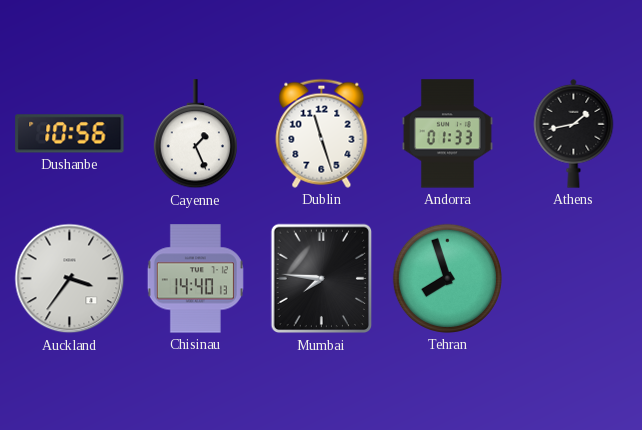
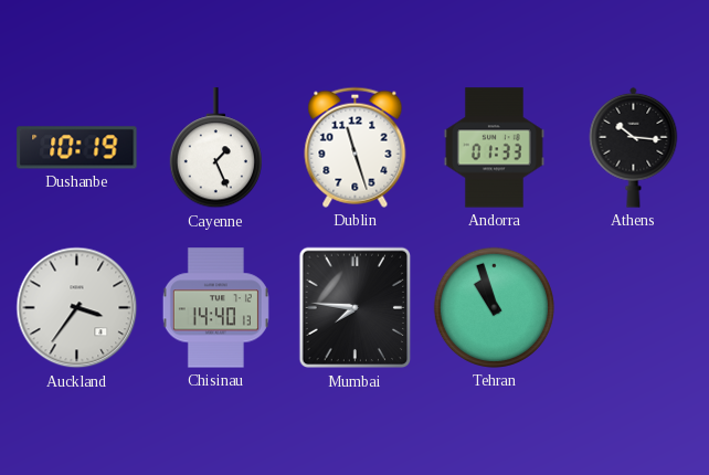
Dushanbe: 10:56 -> 10:19
Athens: 1:43 -> 10:16
Tehran: 7:57 -> 10:57
